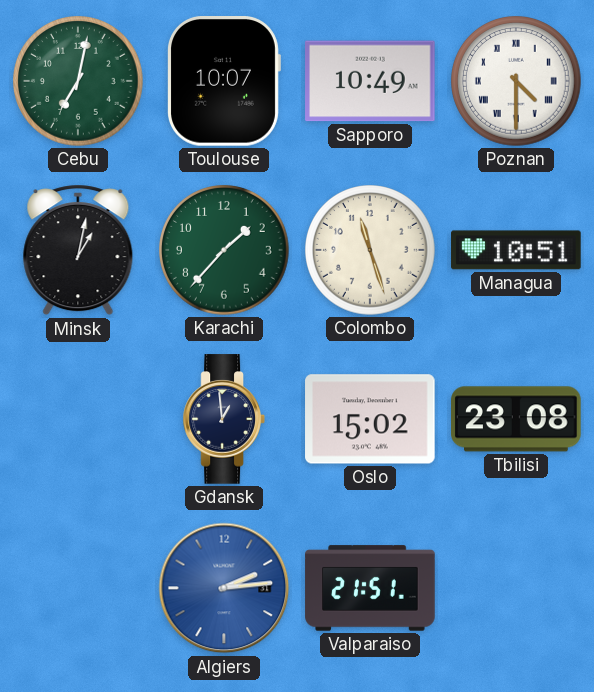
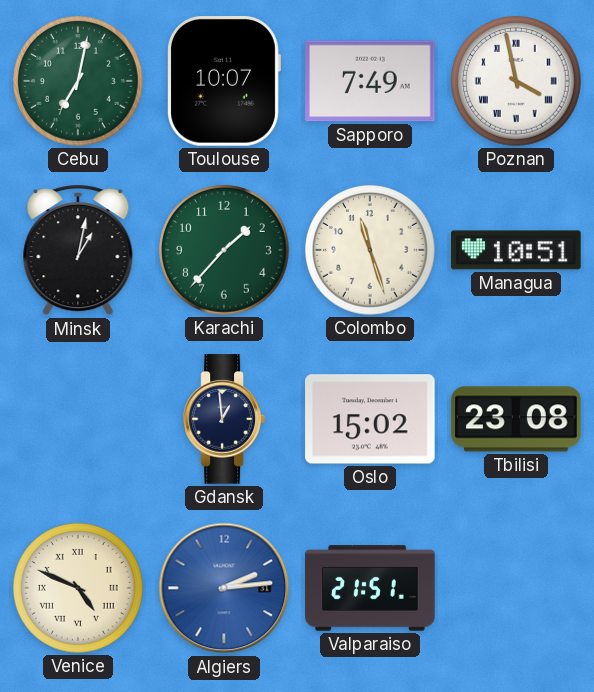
Sapporo: 10:49 -> 7:49
Poznan: 4:30 -> 3:58
Venice: none -> 4:49
